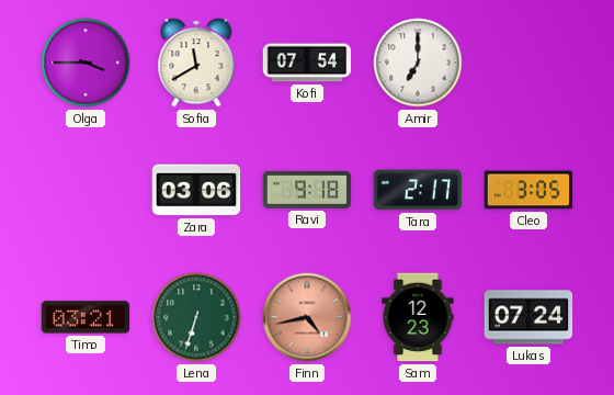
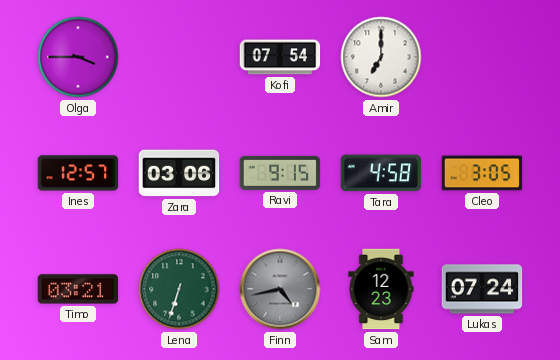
Sofia: 11:40 -> none
Ines: none -> 12:57
Ravi: 9:18 -> 9:15
Tara: 2:17 -> 4:58
Finn dial: salmon -> grey
